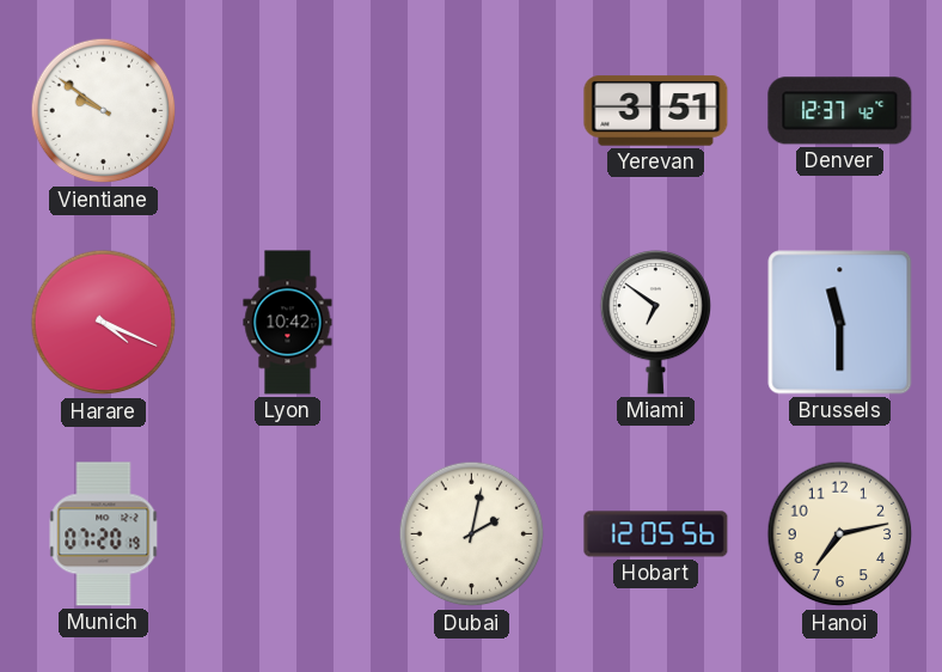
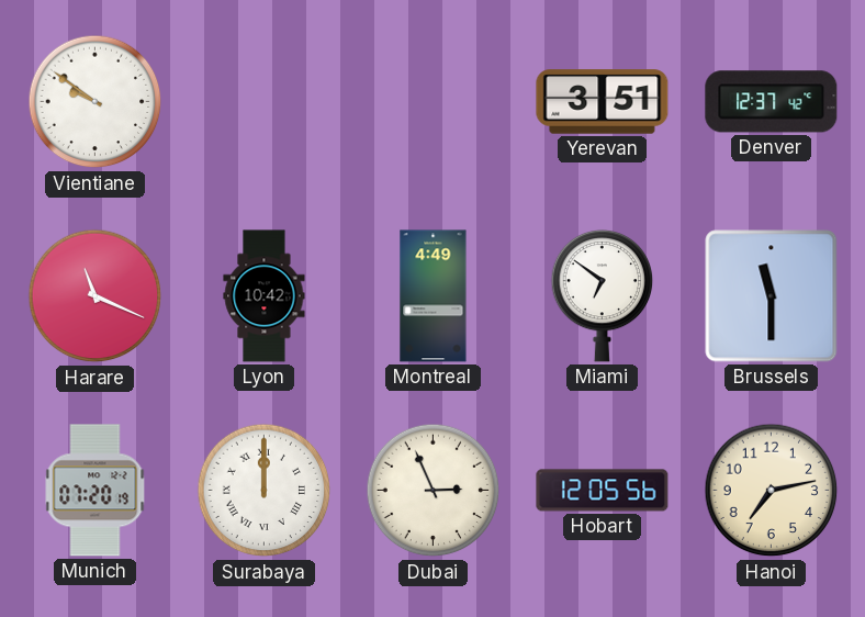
Harare: 4:19 -> 11:19
Montreal: none -> 4:49
Surabaya: none -> 12:00
Dubai: 2:02 -> 2:56
